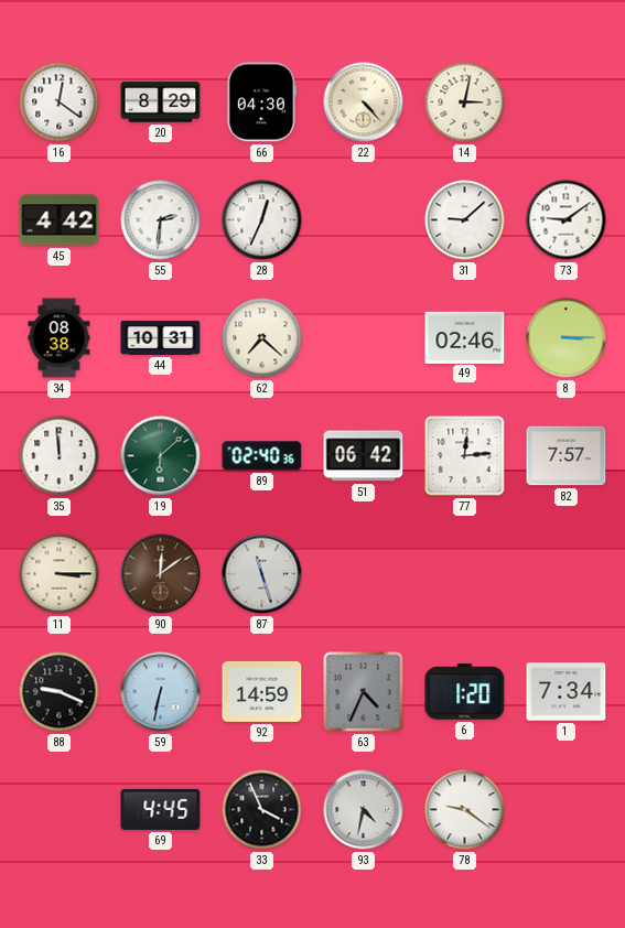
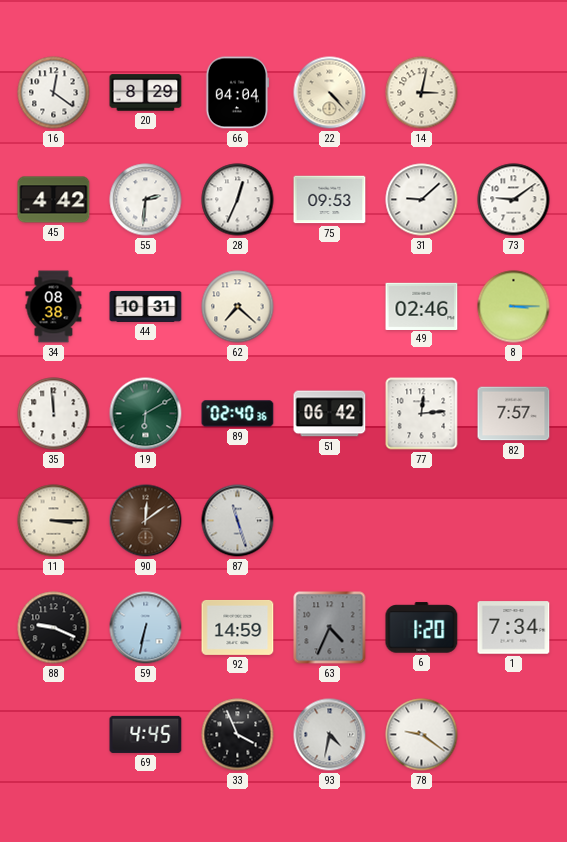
66: 04:30 -> 04:04
75: none -> 09:53
19: 6:08 -> 6:10
